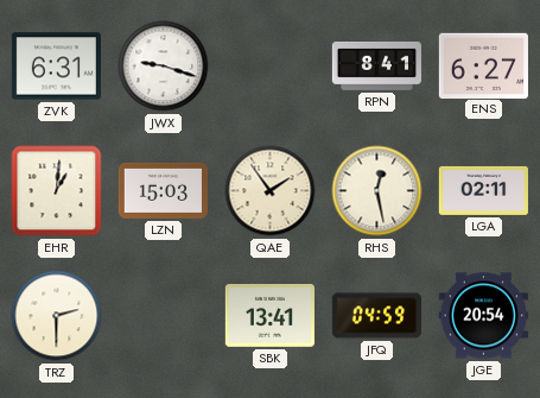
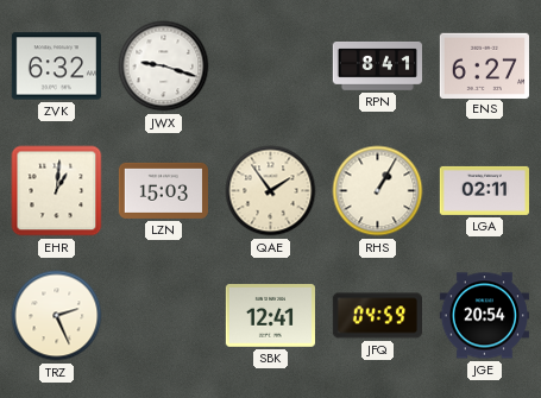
ZVK: 6:31 -> 6:32
RHS: 12:28 -> 1:05
TRZ: 2:30 -> 2:26
SBK: 13:41 -> 12:41
